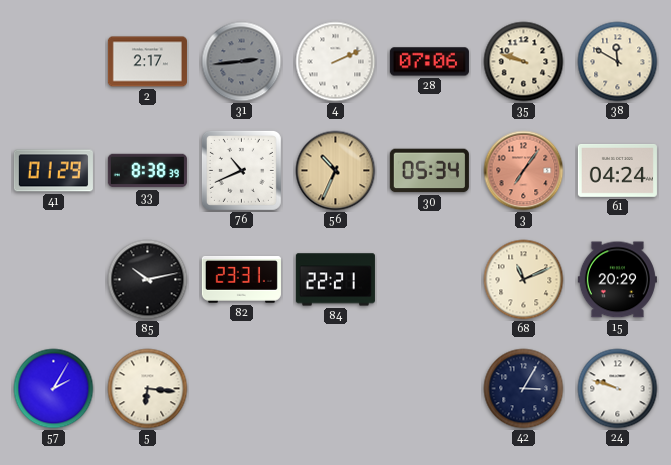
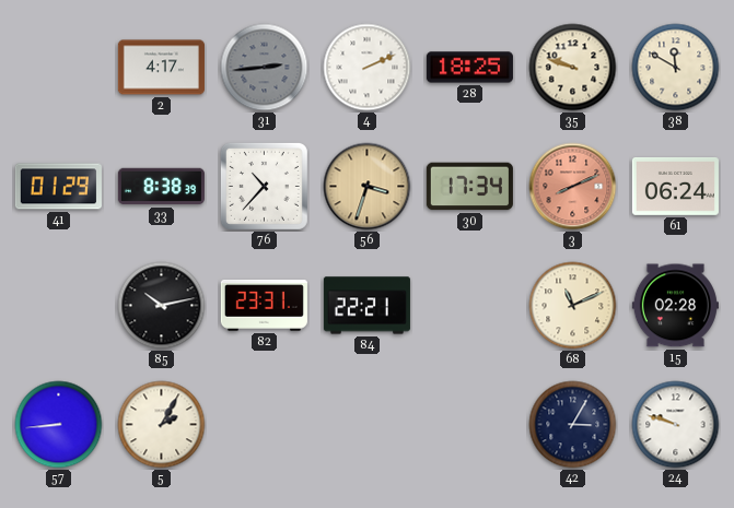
2: 2:17 -> 4:17
28: 07:06 -> 18:25
76: 10:41 -> 10:37
56: 10:34 -> 3:33
30: 05:34 -> 17:34
3: 7:06 -> 8:11
61: 04:24 -> 06:24
15: 20:29 -> 02:28
57: 2:05 -> 8:44
5: 6:16 -> 2:05
